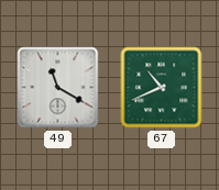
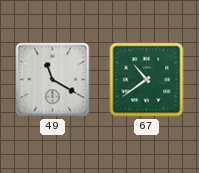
67: 10:41 -> 10:39
